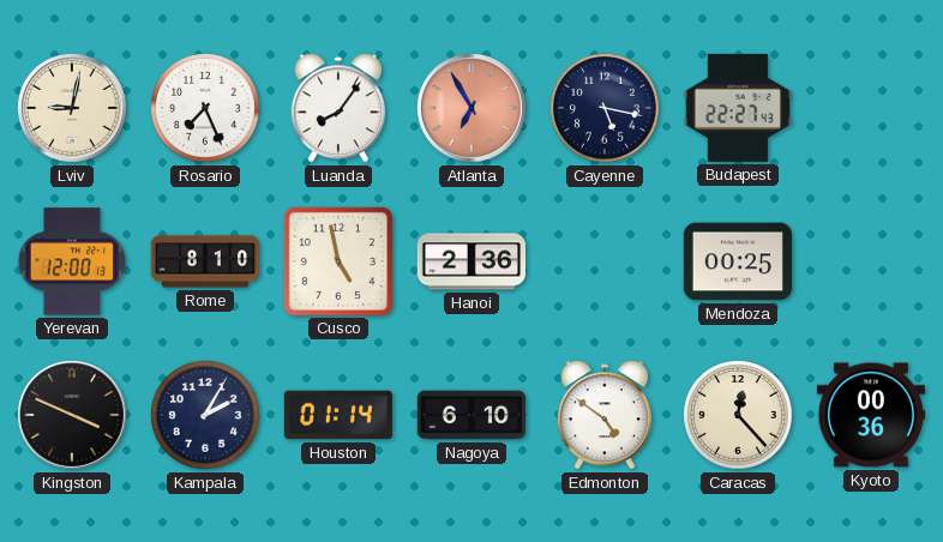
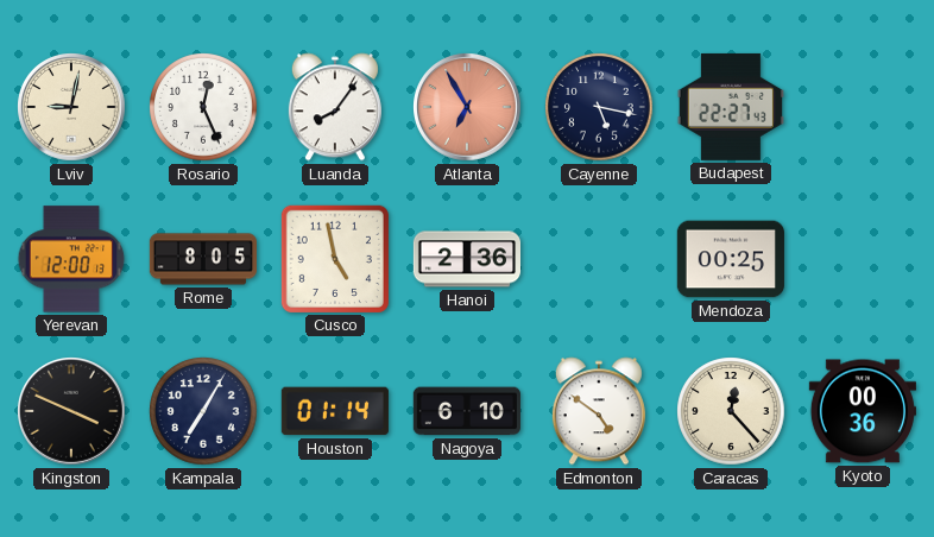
Rosario: 7:26 -> 12:26
Rome: 8:10 -> 8:05
Kampala: 2:05 -> 7:05
